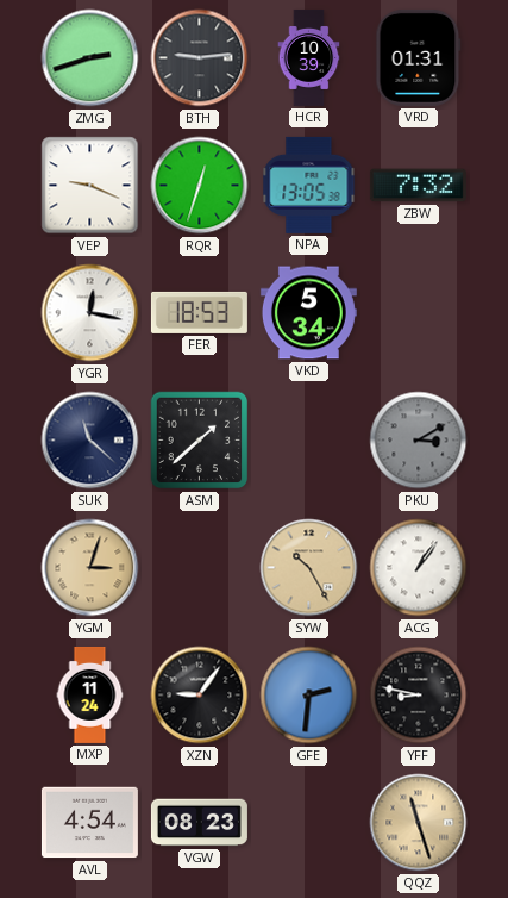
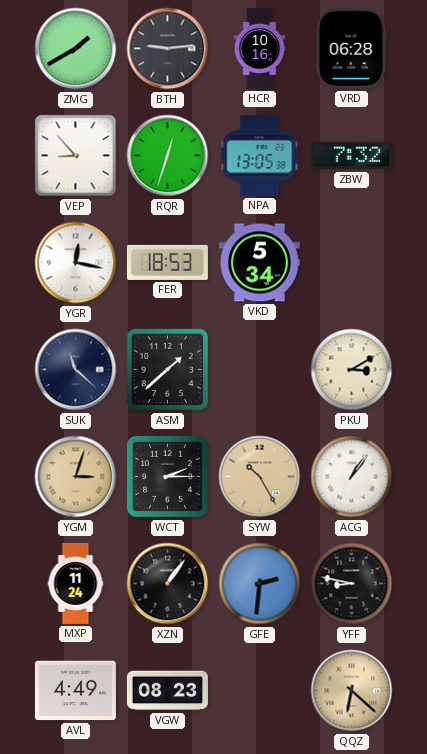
ZMG: 2:42 -> 1:40
HCR: 10:39 -> 10:16
VRD: 01:31 -> 06:28
VEP: 9:19 -> 8:53
PKU dial: grey -> cream
WCT: none -> 2:15
XZN: 9:06 -> 1:06
AVL: 4:54 -> 4:49
QQZ: 11:27 -> 6:22
